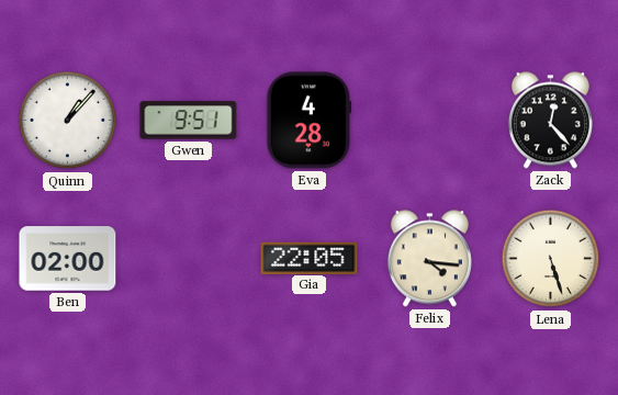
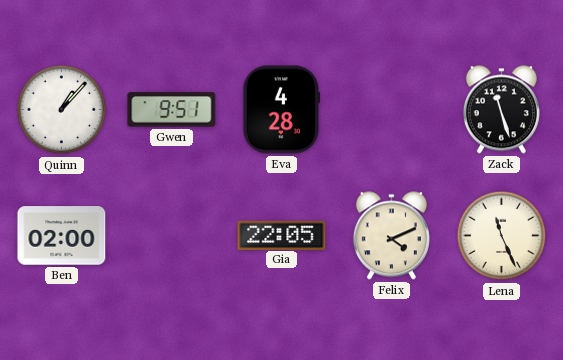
Zack: 12:23 -> 11:27
Felix: 4:16 -> 4:11
Lena: 5:27 -> 11:26
